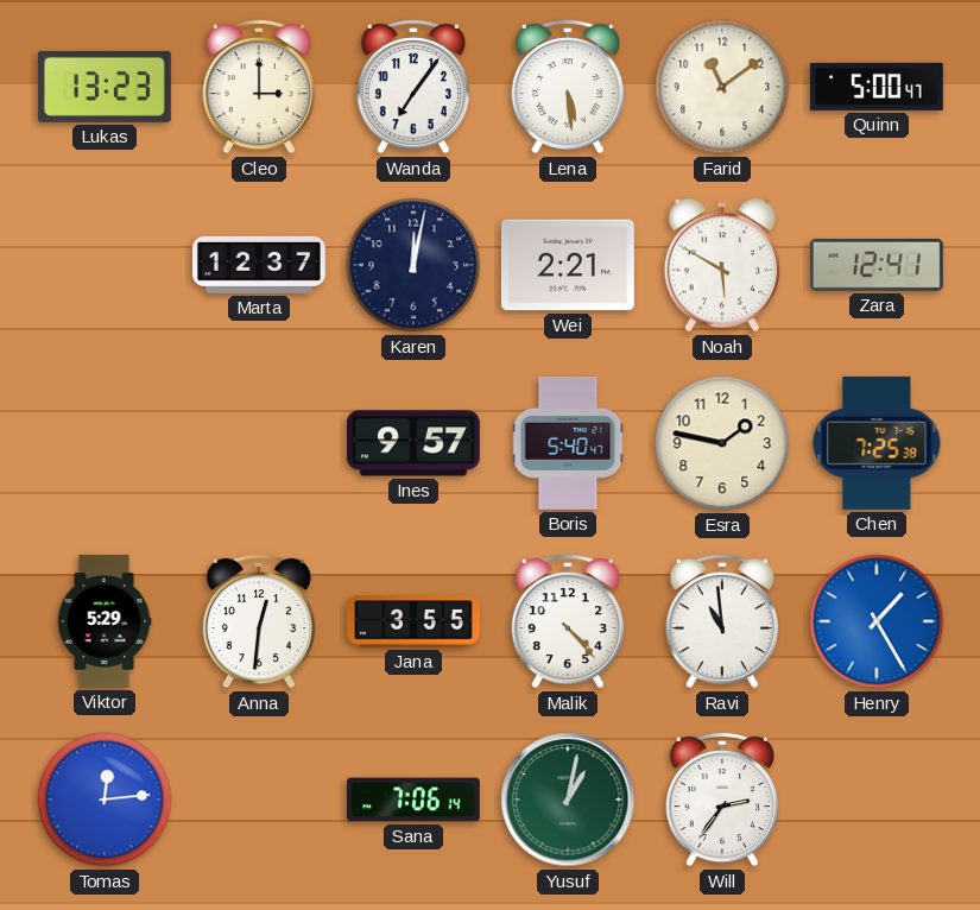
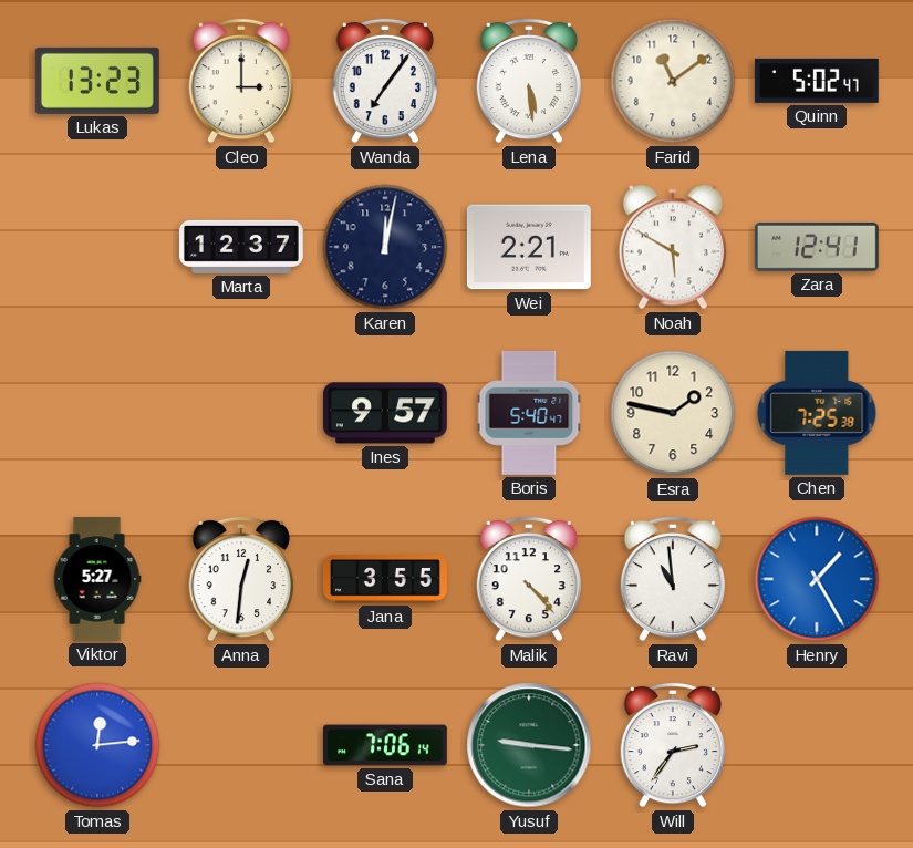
Quinn: 5:00 -> 5:02
Viktor: 5:29 -> 5:27
Yusuf: 1:02 -> 9:16
